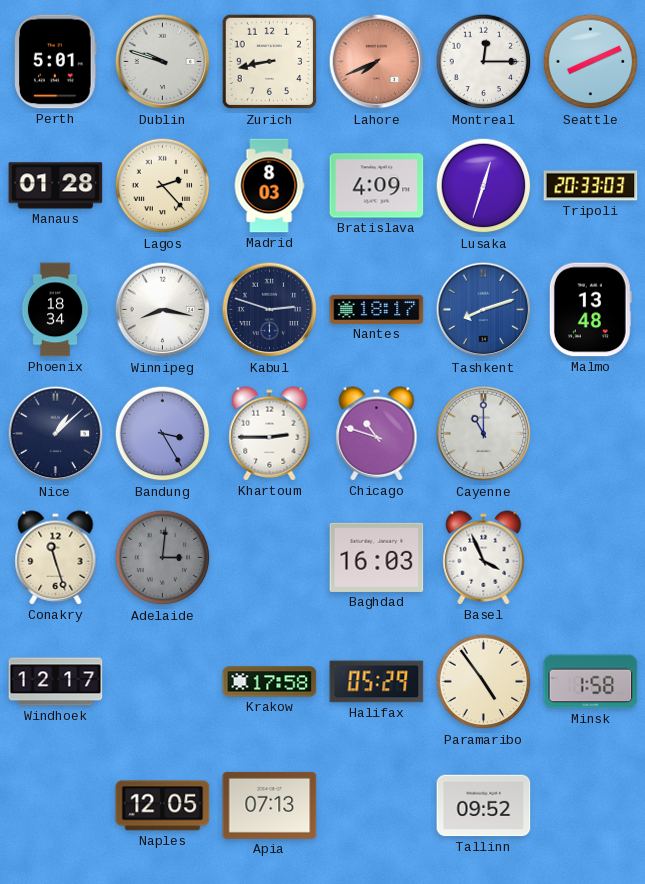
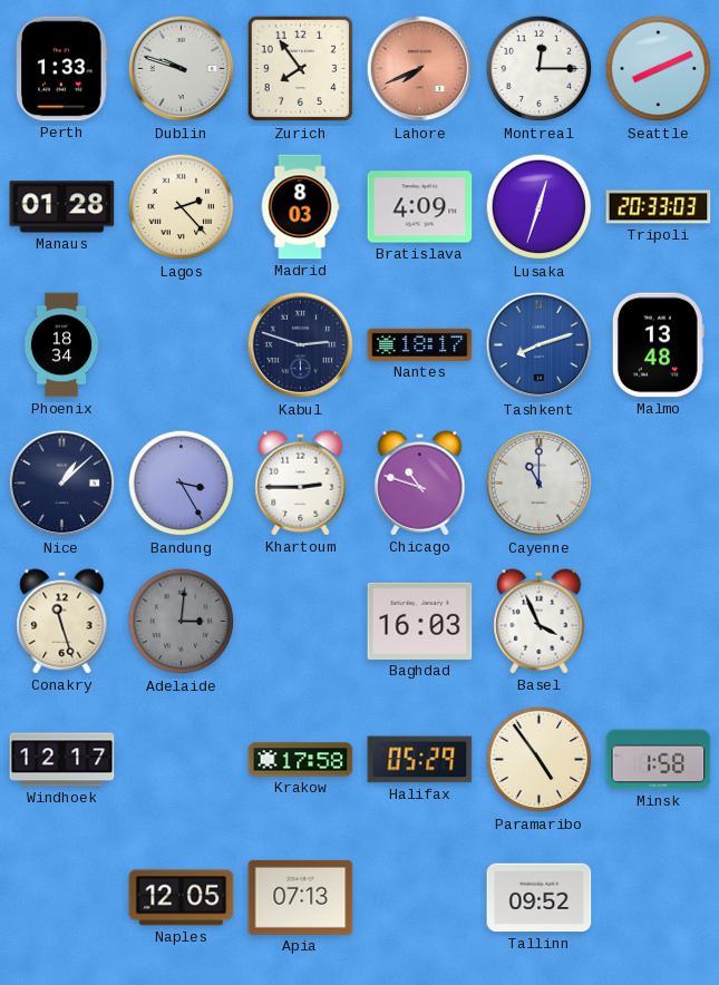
Perth: 5:01 -> 1:33
Zurich: 8:43 -> 7:54
Winnipeg: 8:17 -> none
